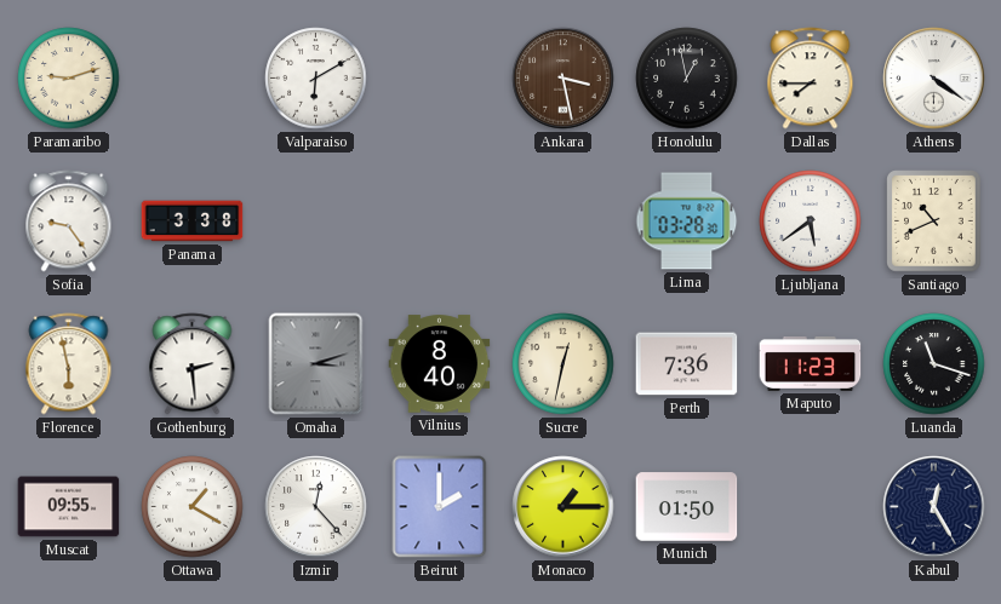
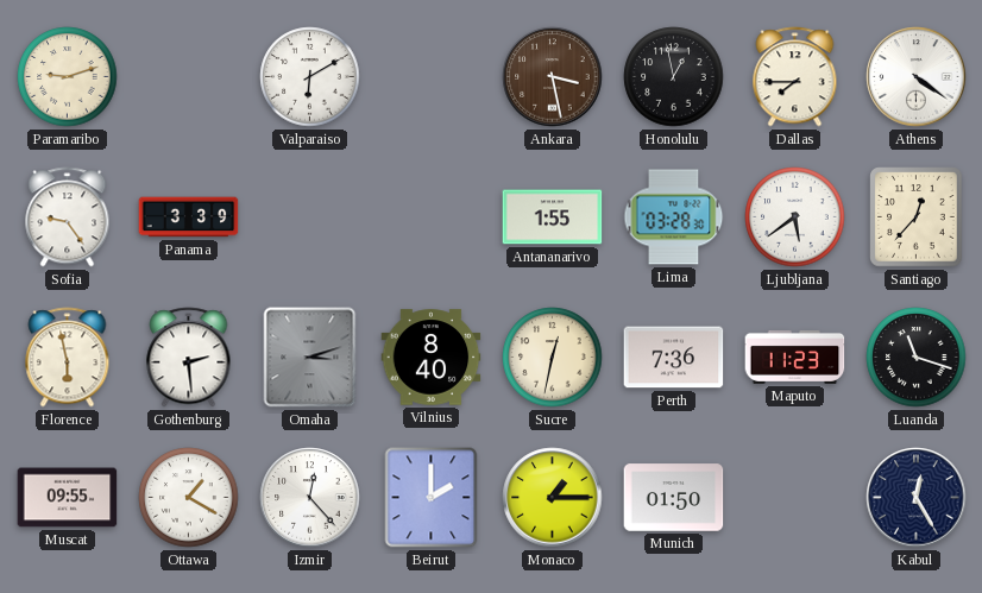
Panama: 3:38 -> 3:39
Antananarivo: none -> 1:55
Santiago: 10:41 -> 12:37
